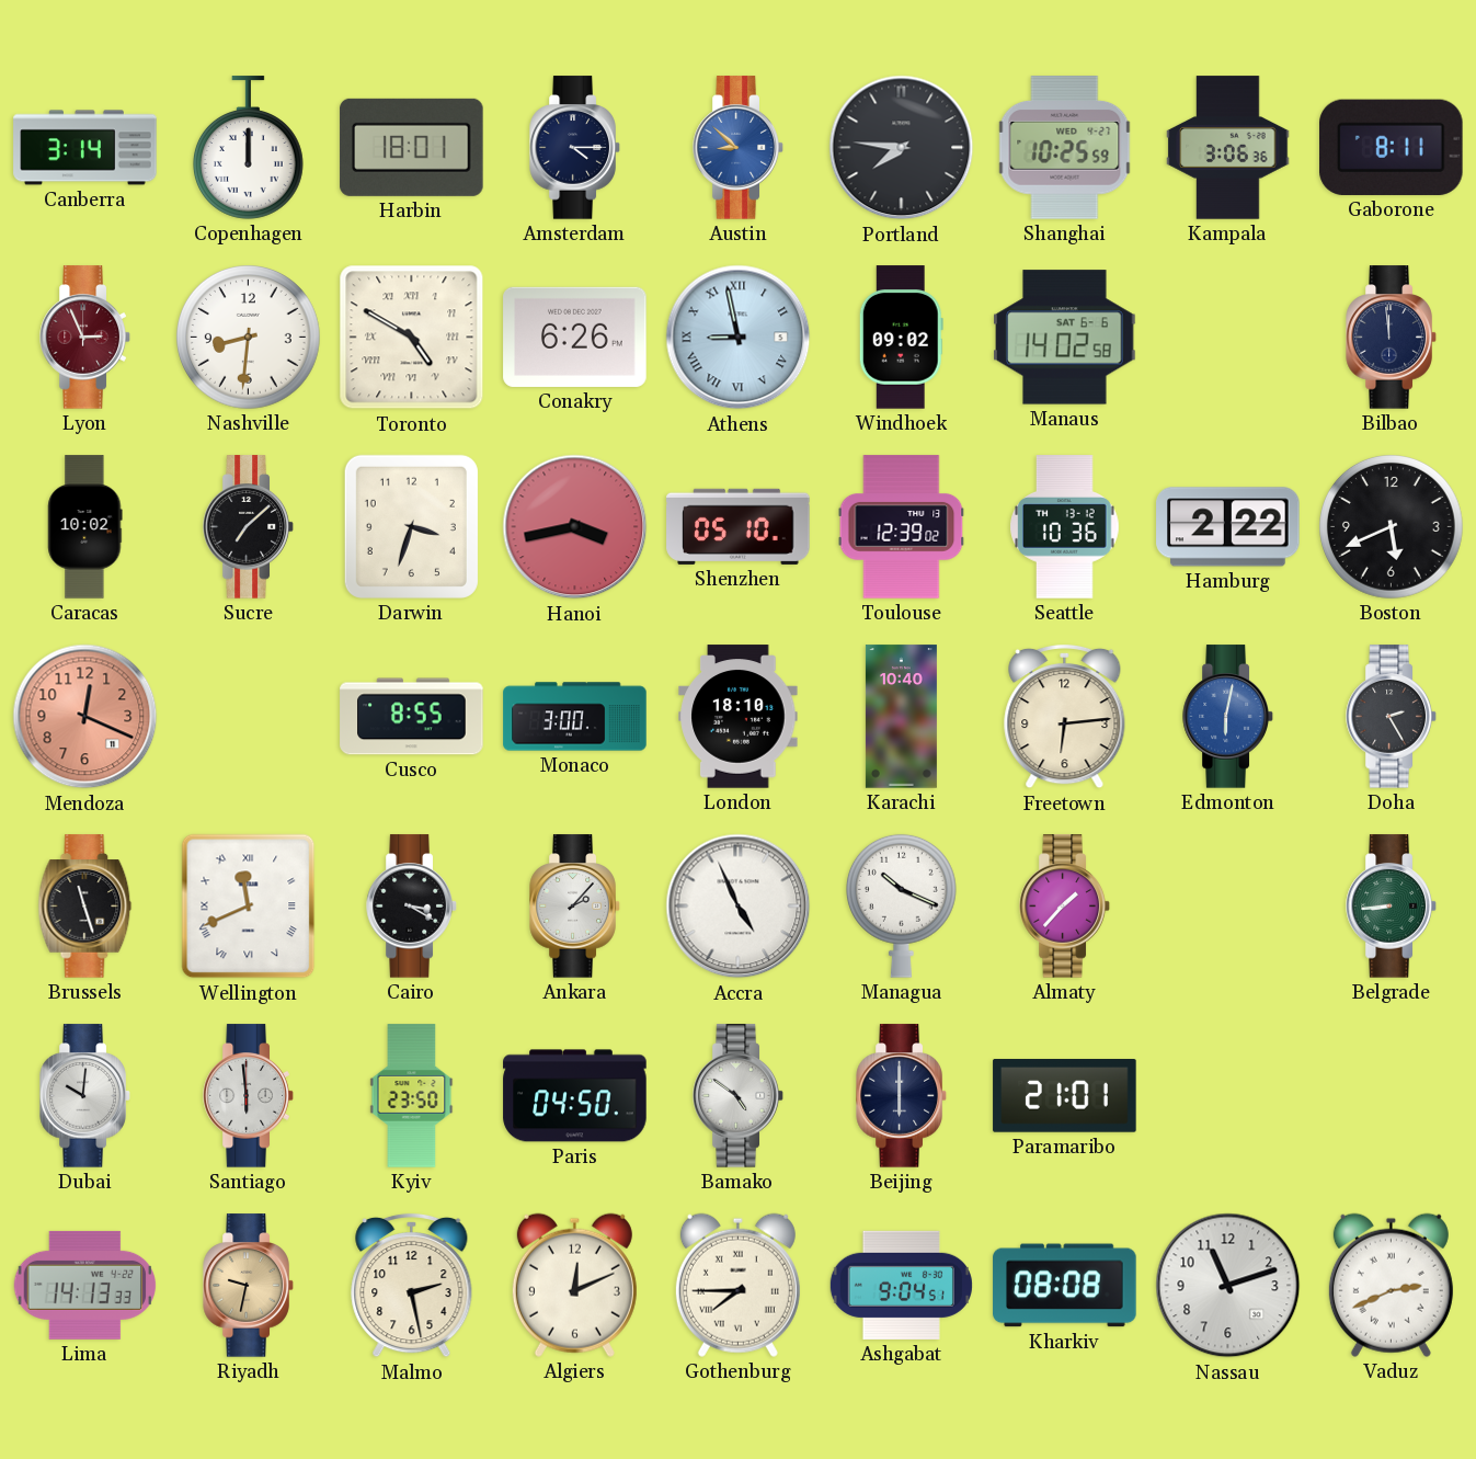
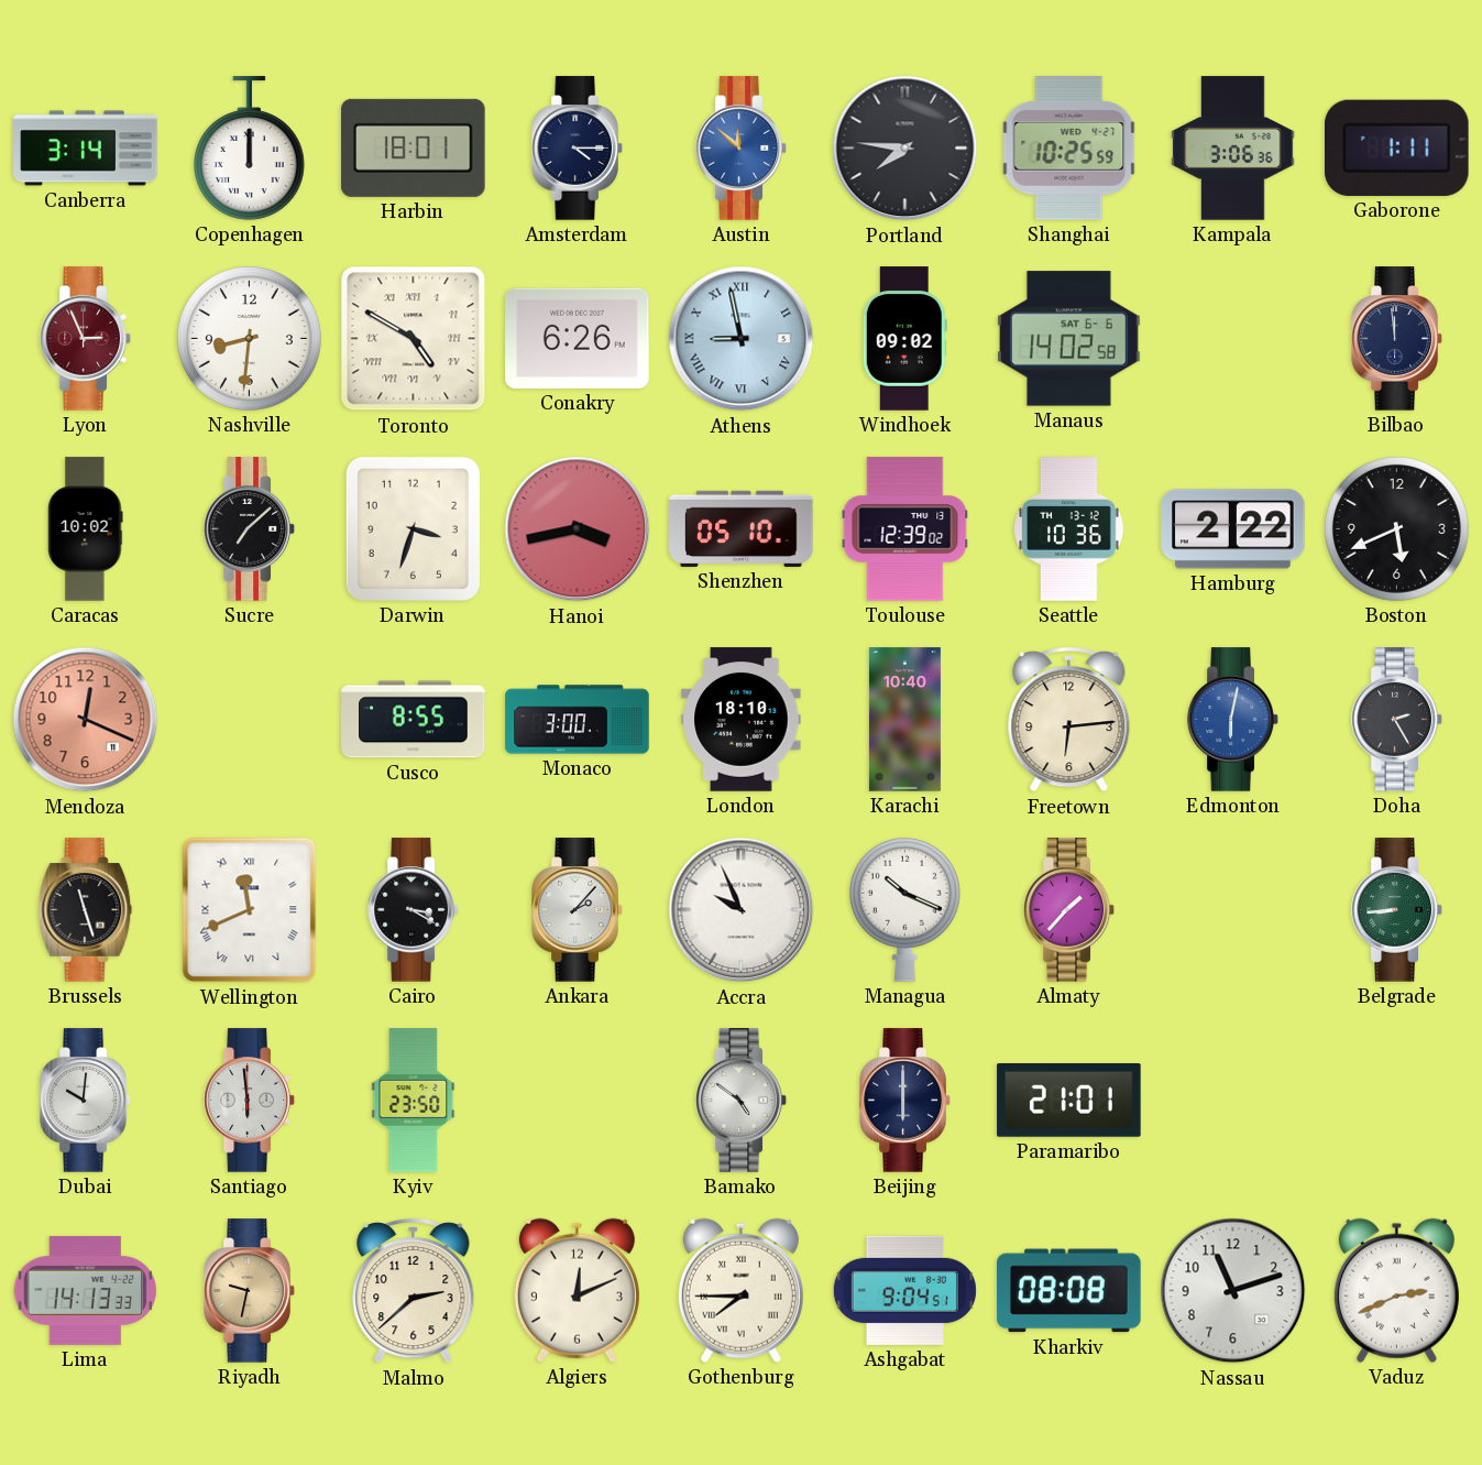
Austin: 8:52 -> 11:52
Gaborone: 8:11 -> 1:11
Accra: 4:56 -> 9:56
Paris: 04:50 -> none
Malmo: 2:28 -> 2:38
